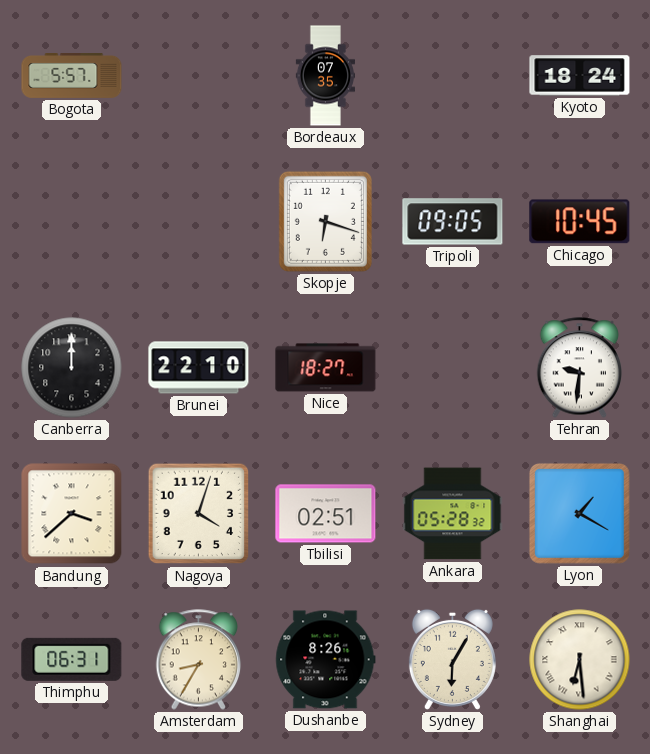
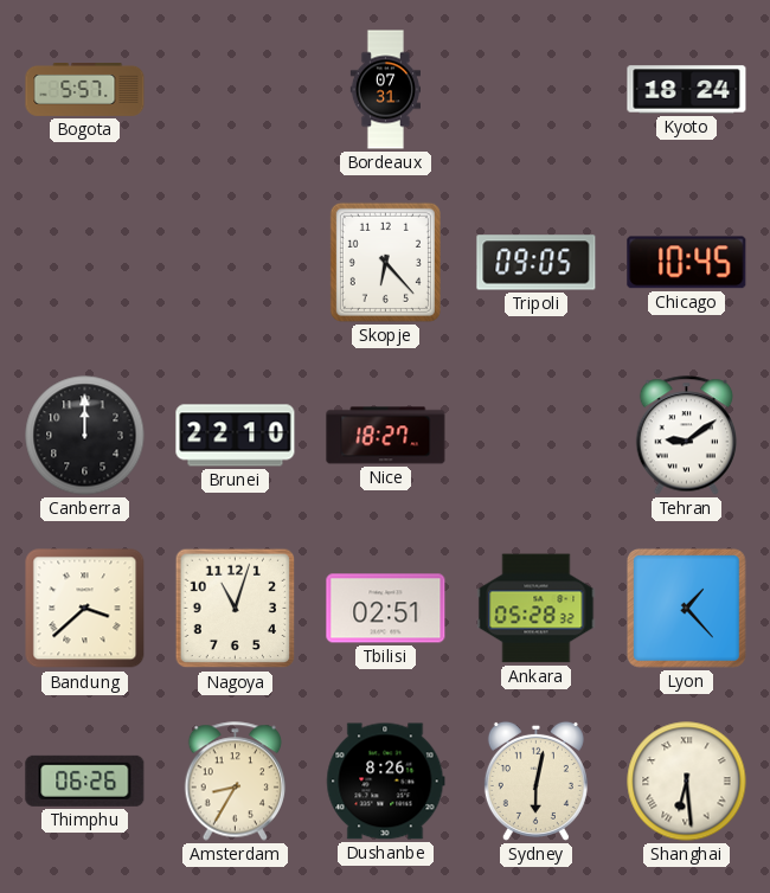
Bordeaux: 07:35 -> 07:31
Skopje: 6:18 -> 6:23
Tehran: 9:31 -> 9:09
Nagoya: 4:03 -> 11:03
Lyon: 1:20 -> 1:23
Thimphu: 06:31 -> 06:26
Sydney: 6:05 -> 6:02
